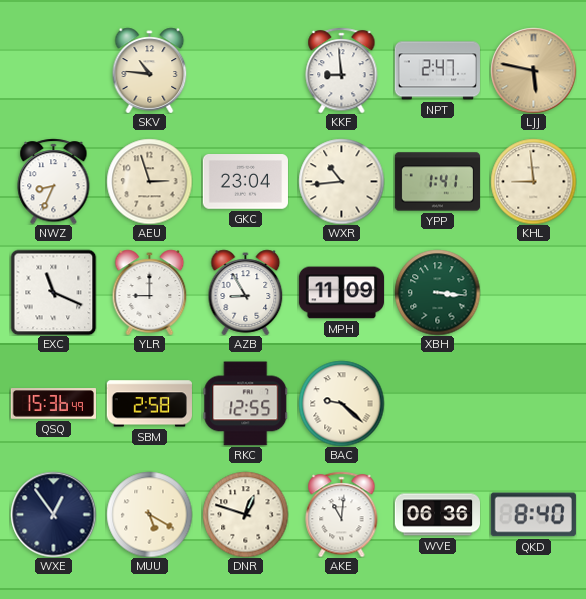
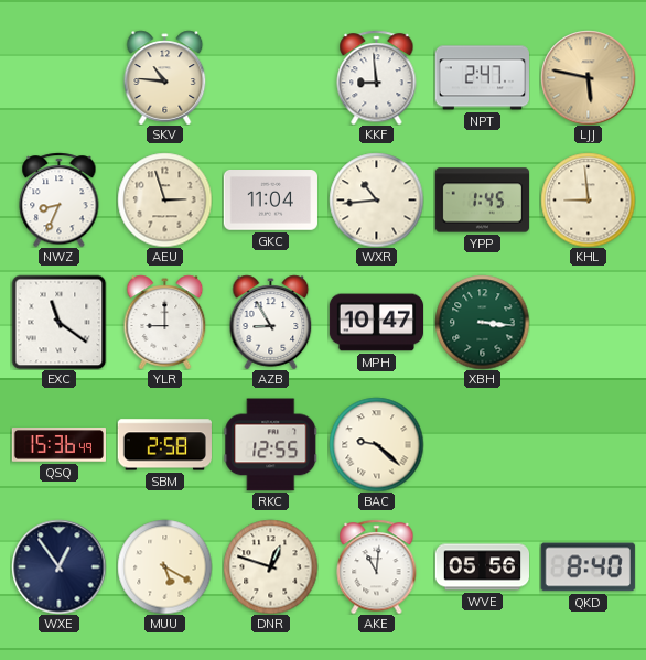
GKC: 23:04 -> 11:04
YPP: 1:41 -> 1:45
EXC: 11:19 -> 11:21
MPH: 11:09 -> 10:47
WVE: 06:36 -> 05:56
